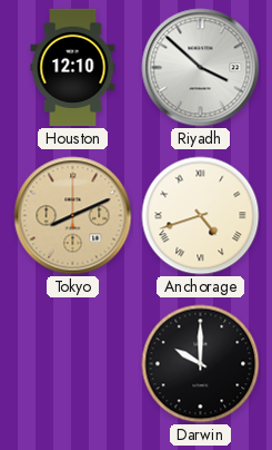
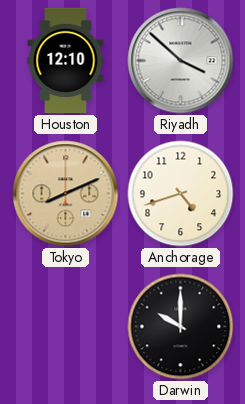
Anchorage numerals: Roman -> Arabic
